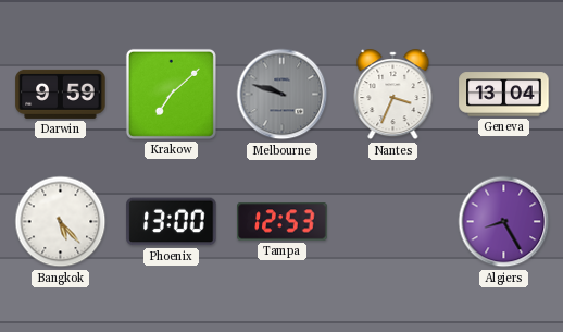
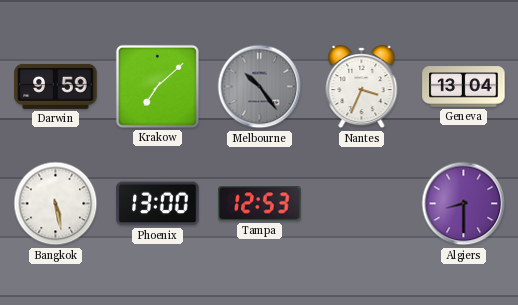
Melbourne: 9:48 -> 10:24
Bangkok: 5:23 -> 5:28
Algiers: 8:25 -> 8:30
